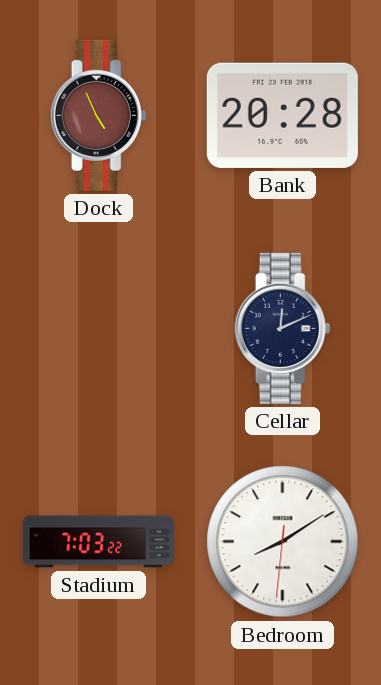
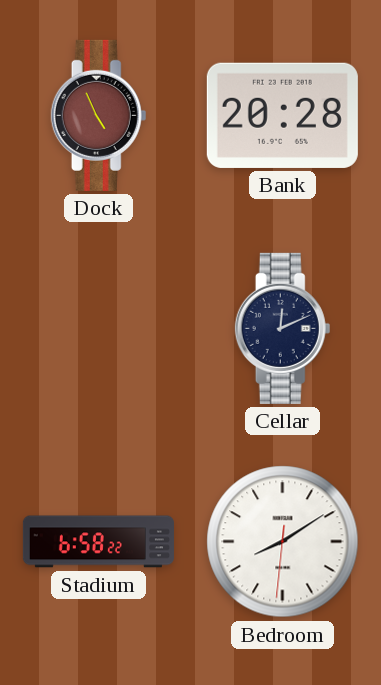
Stadium: 7:03 -> 6:58
